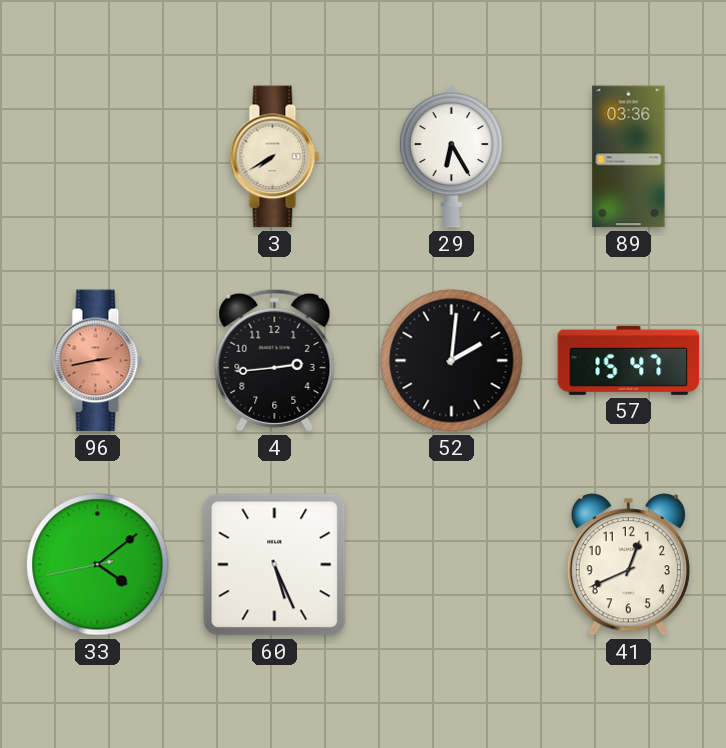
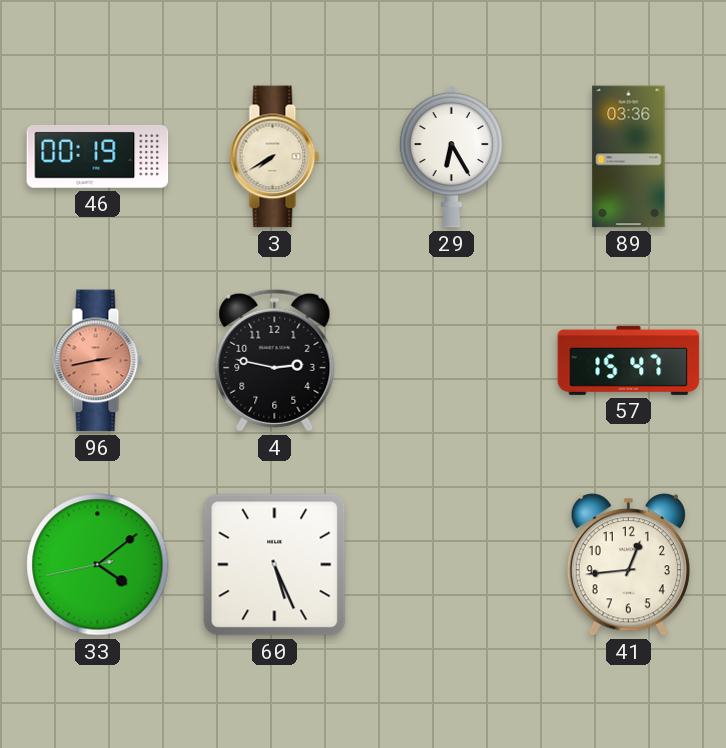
46: none -> 00:19
4: 2:44 -> 2:47
52: 2:01 -> none
41: 12:41 -> 12:44
